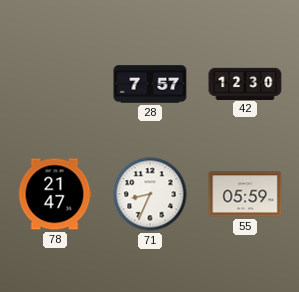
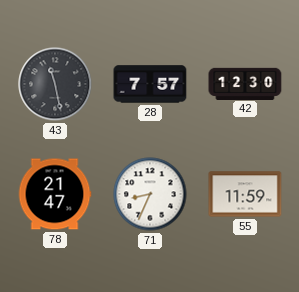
43: none -> 11:28
55: 05:59 -> 11:59
